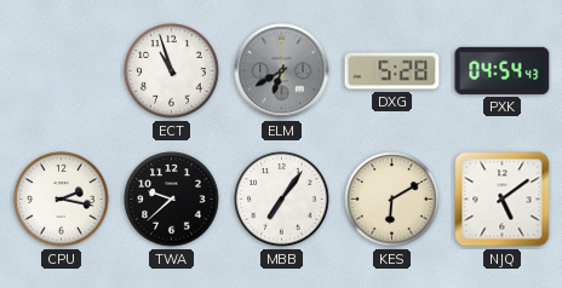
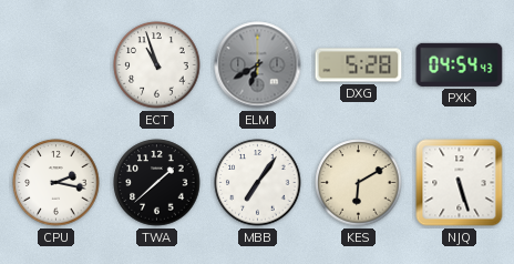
TWA: 9:38 -> 1:38
NJQ: 5:09 -> 5:27
